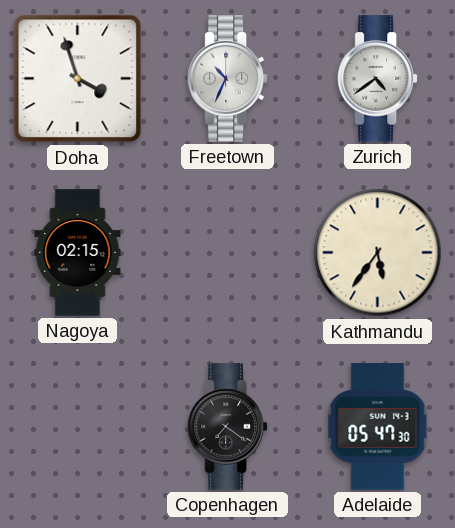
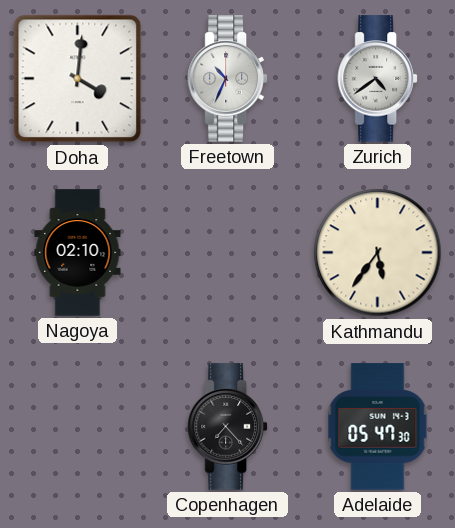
Doha: 3:57 -> 4:01
Nagoya: 02:15 -> 02:10
Copenhagen: 7:21 -> 7:23
